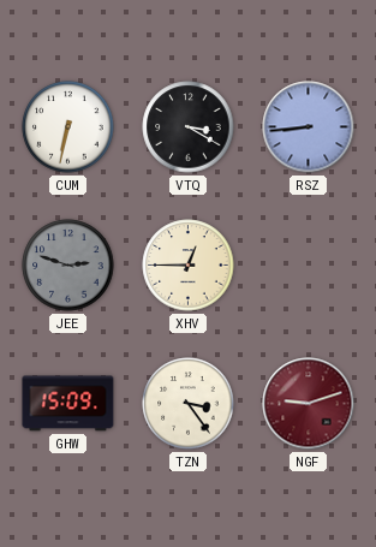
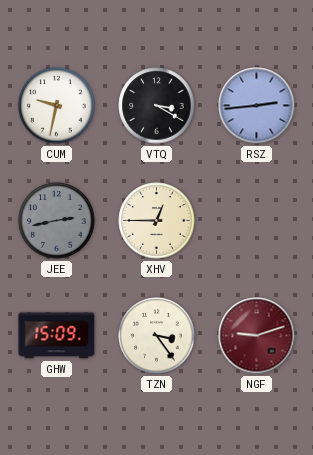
CUM: 6:32 -> 9:32
RSZ: 8:44 -> 2:44
JEE: 2:48 -> 2:43
